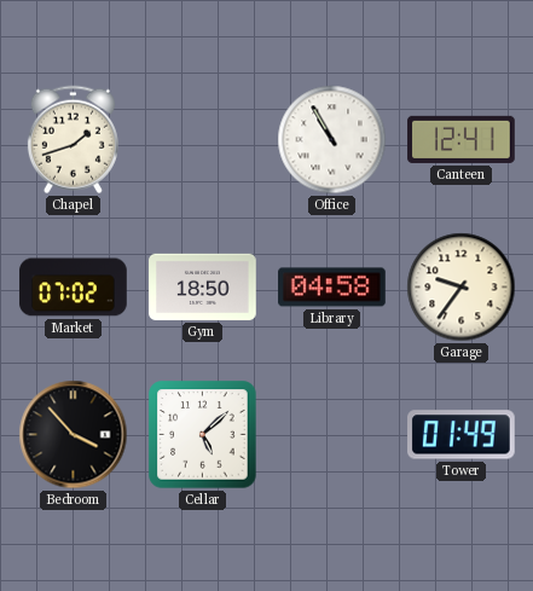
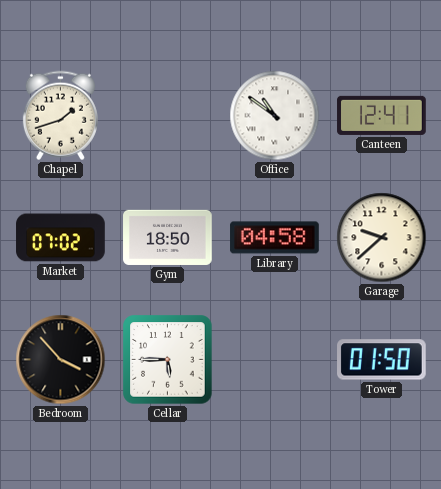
Office: 10:55 -> 10:51
Garage: 9:36 -> 9:38
Cellar: 5:08 -> 5:45
Tower: 01:49 -> 01:50
